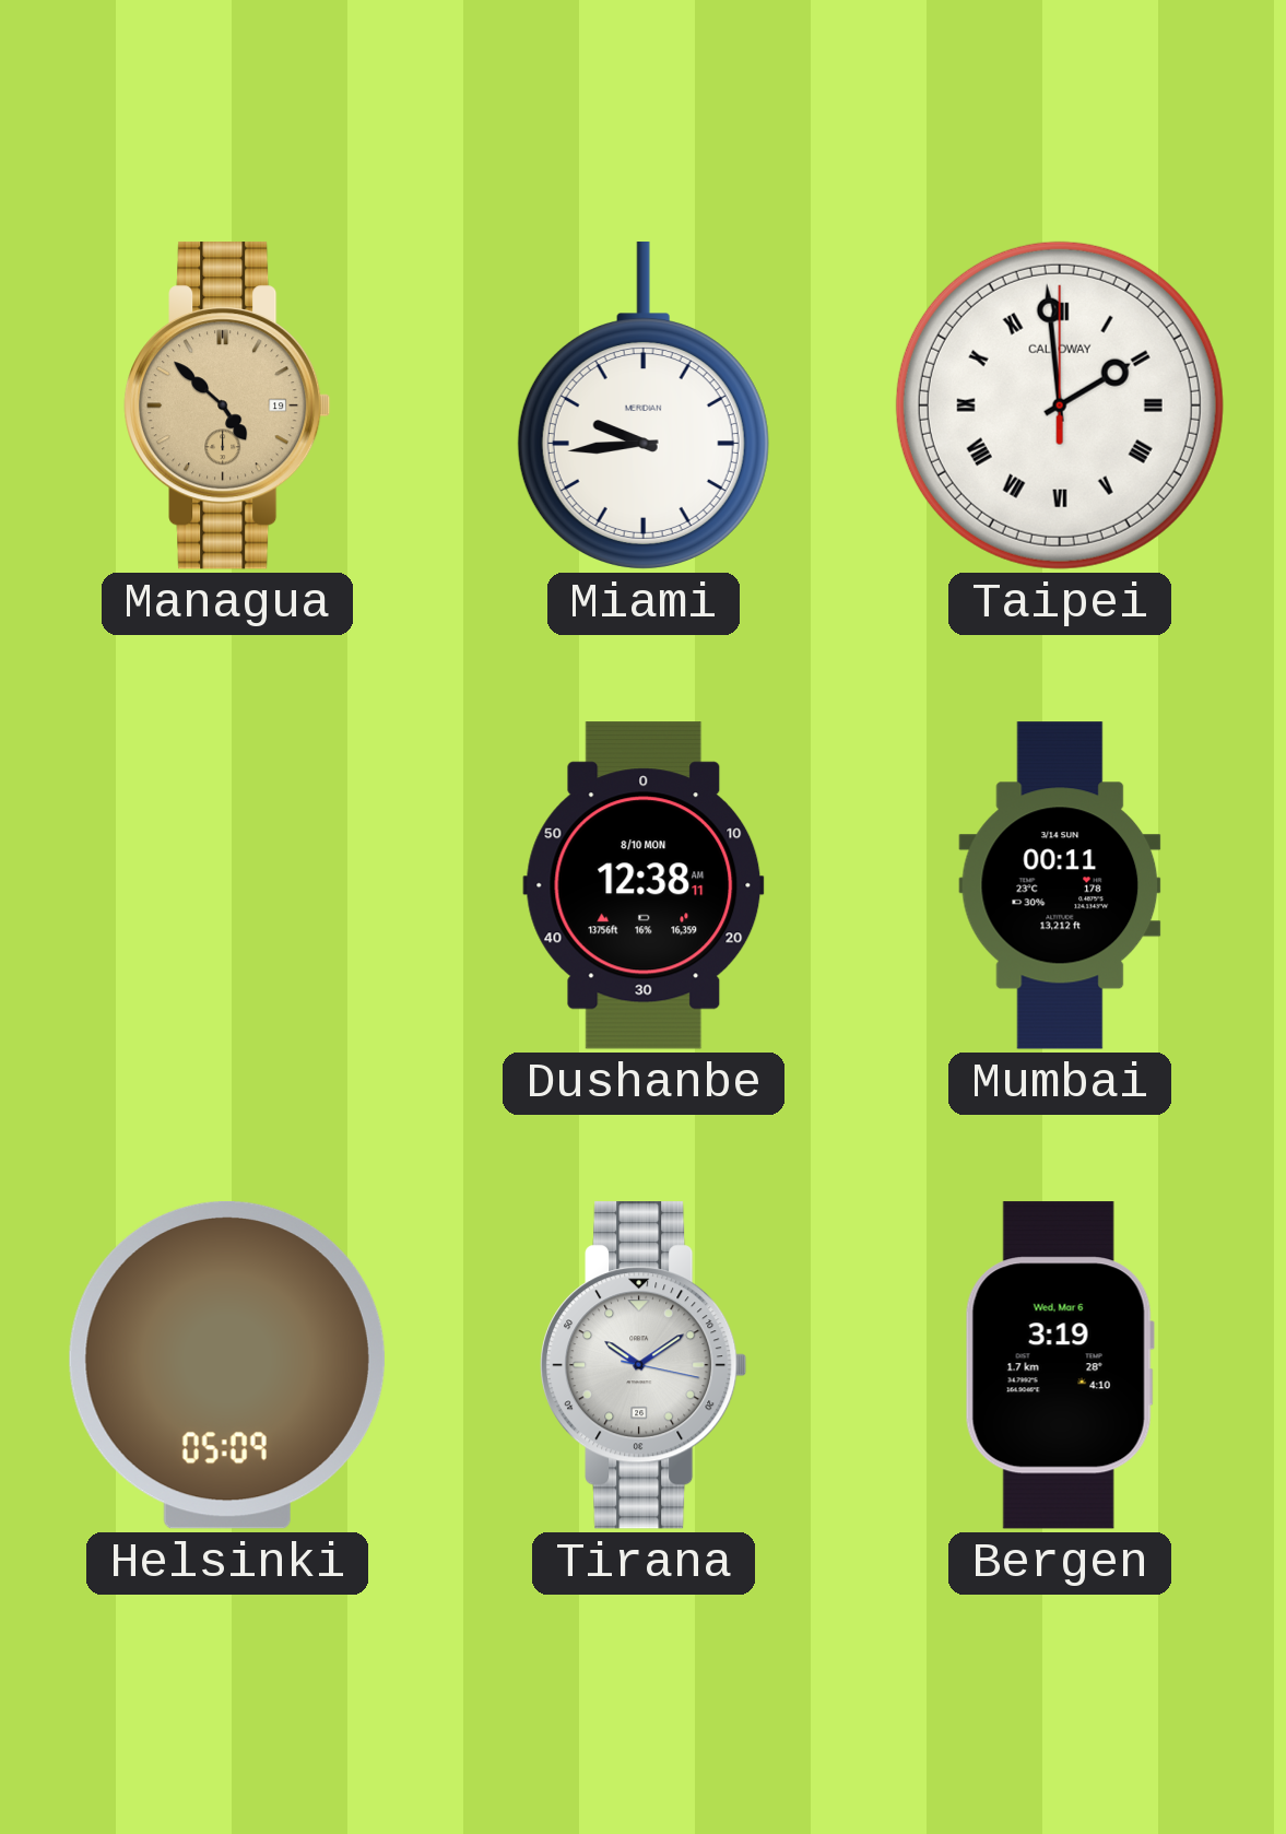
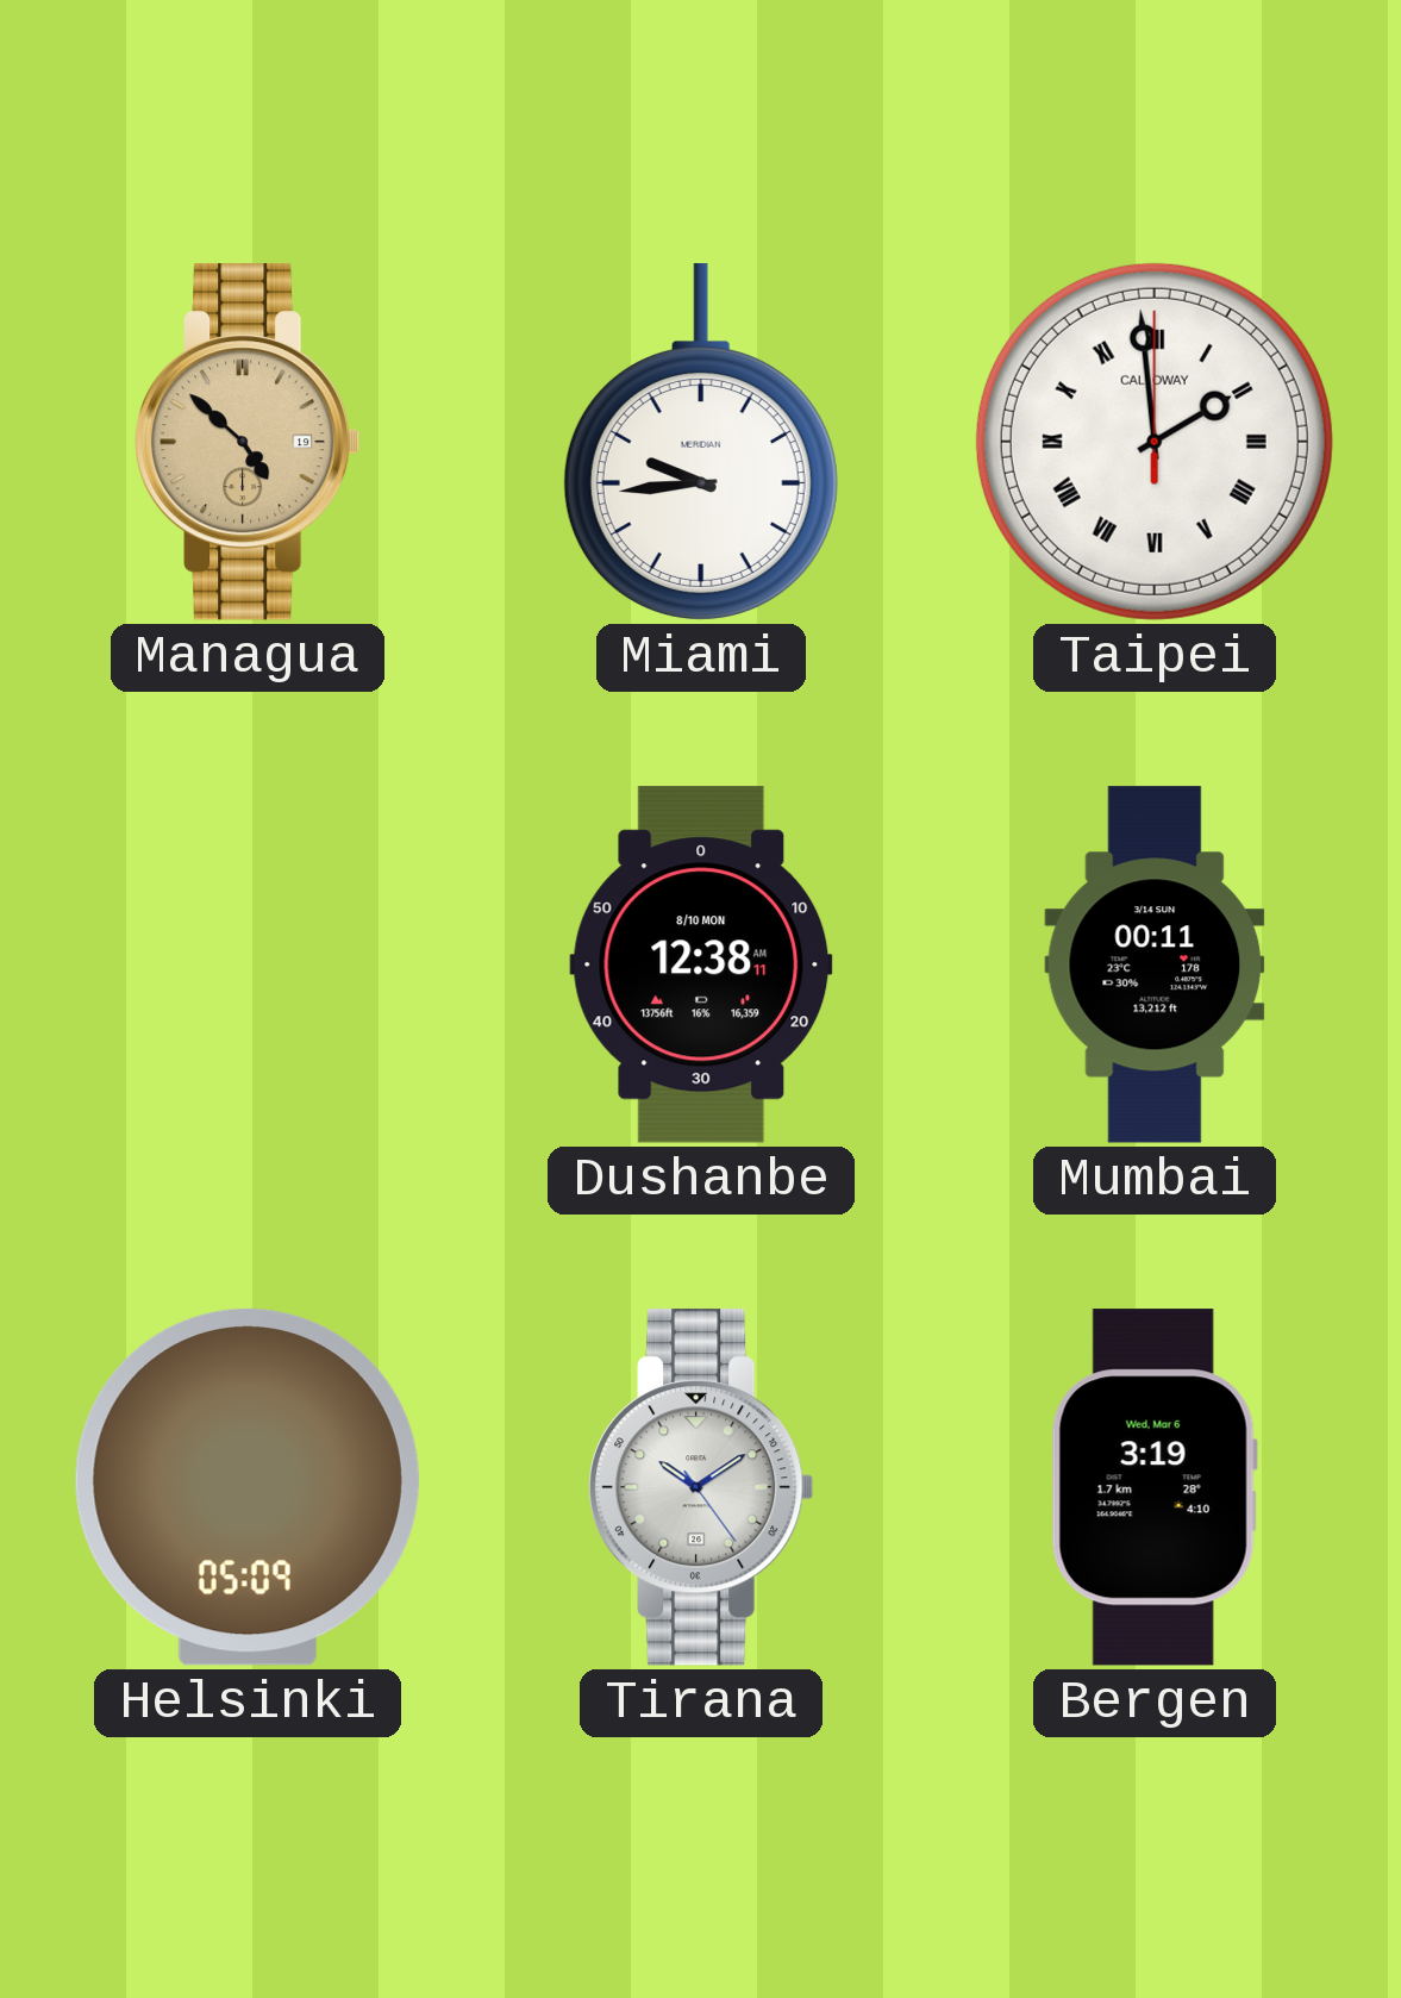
Tirana: 10:09:17 -> 10:09:24
